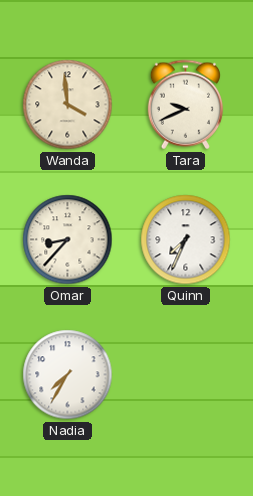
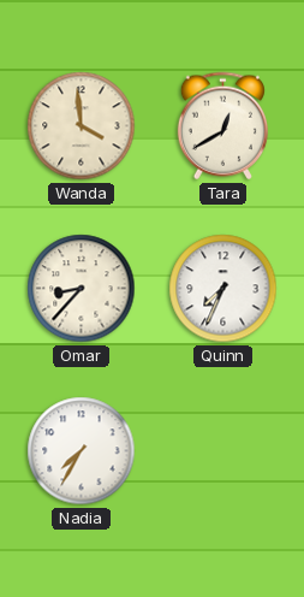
Tara: 9:41 -> 12:40
